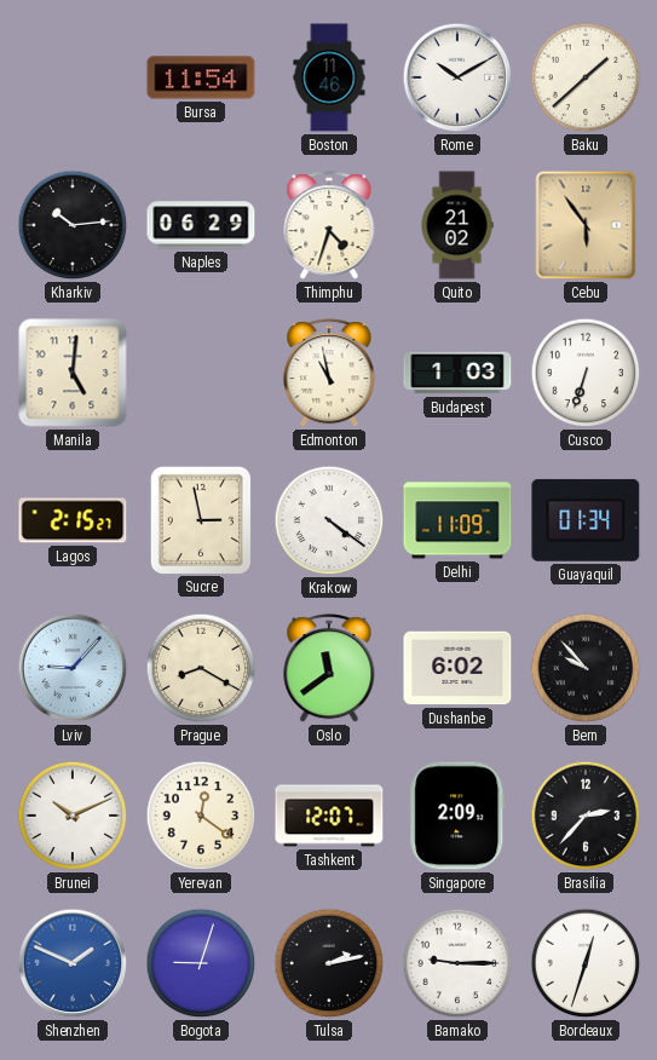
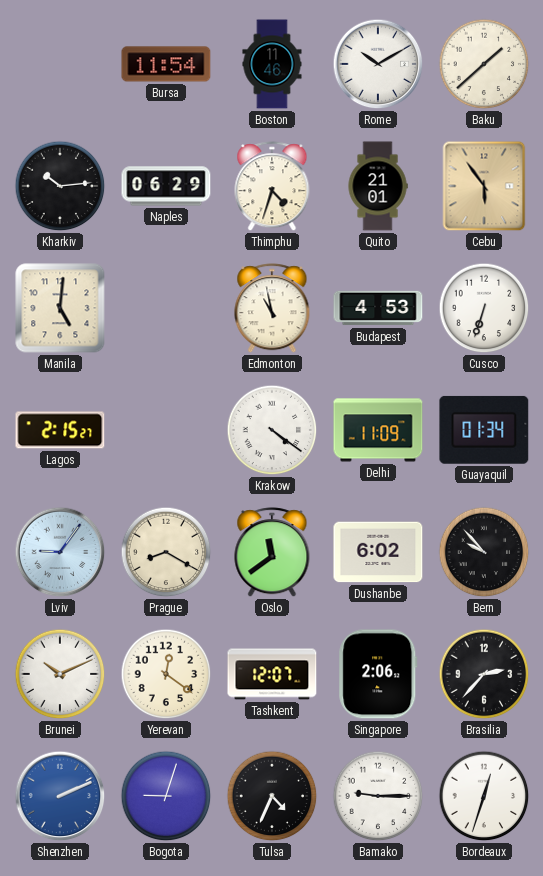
Quito: 21:02 -> 21:01
Budapest: 1:03 -> 4:53
Sucre: 2:58 -> none
Lviv: 9:07 -> 9:06
Singapore: 2:09 -> 2:06
Shenzhen: 1:49 -> 2:11
Tulsa: 2:13 -> 4:34
